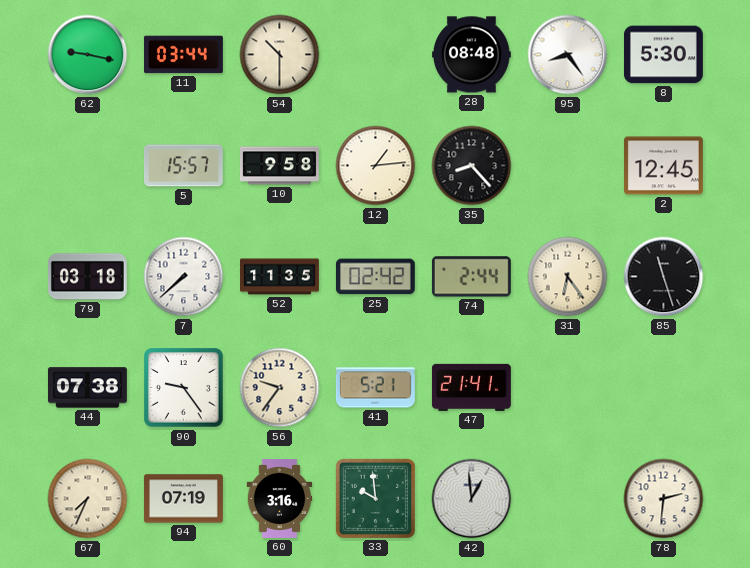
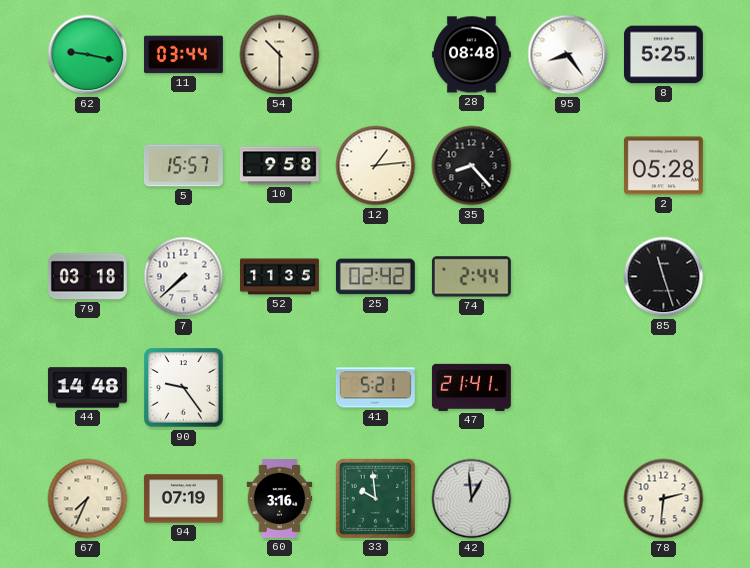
8: 5:30 -> 5:25
2: 12:45 -> 05:28
31: 6:24 -> none
44: 07:38 -> 14:48
56: 9:36 -> none
